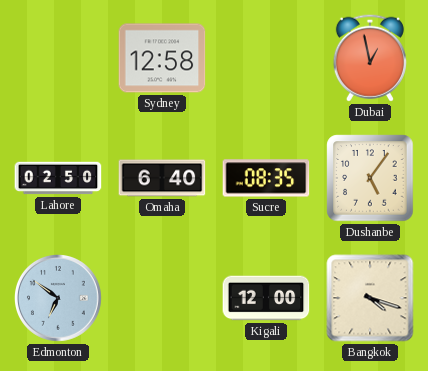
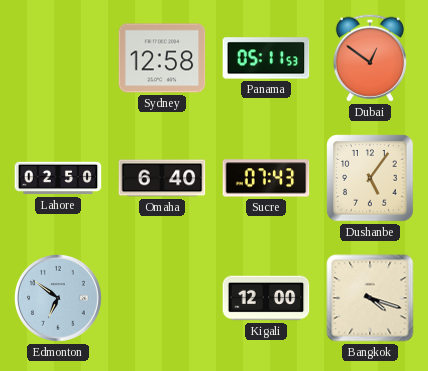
Panama: none -> 05:11
Dubai: 12:58 -> 12:51
Sucre: 08:35 -> 07:43
